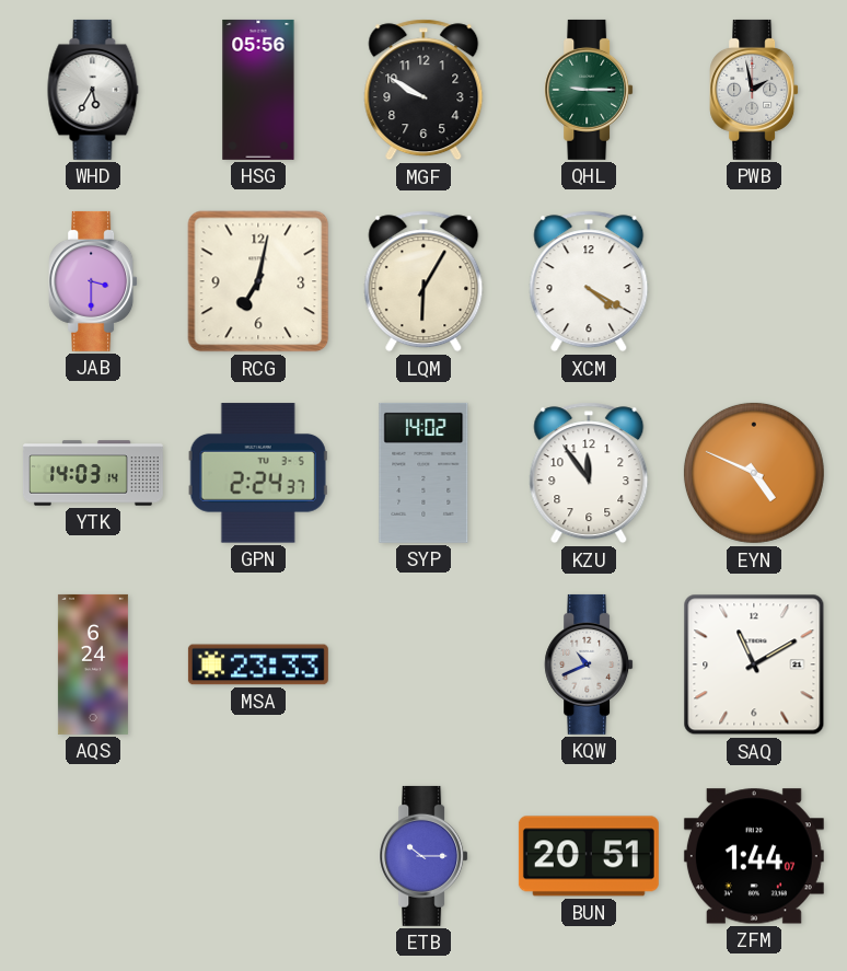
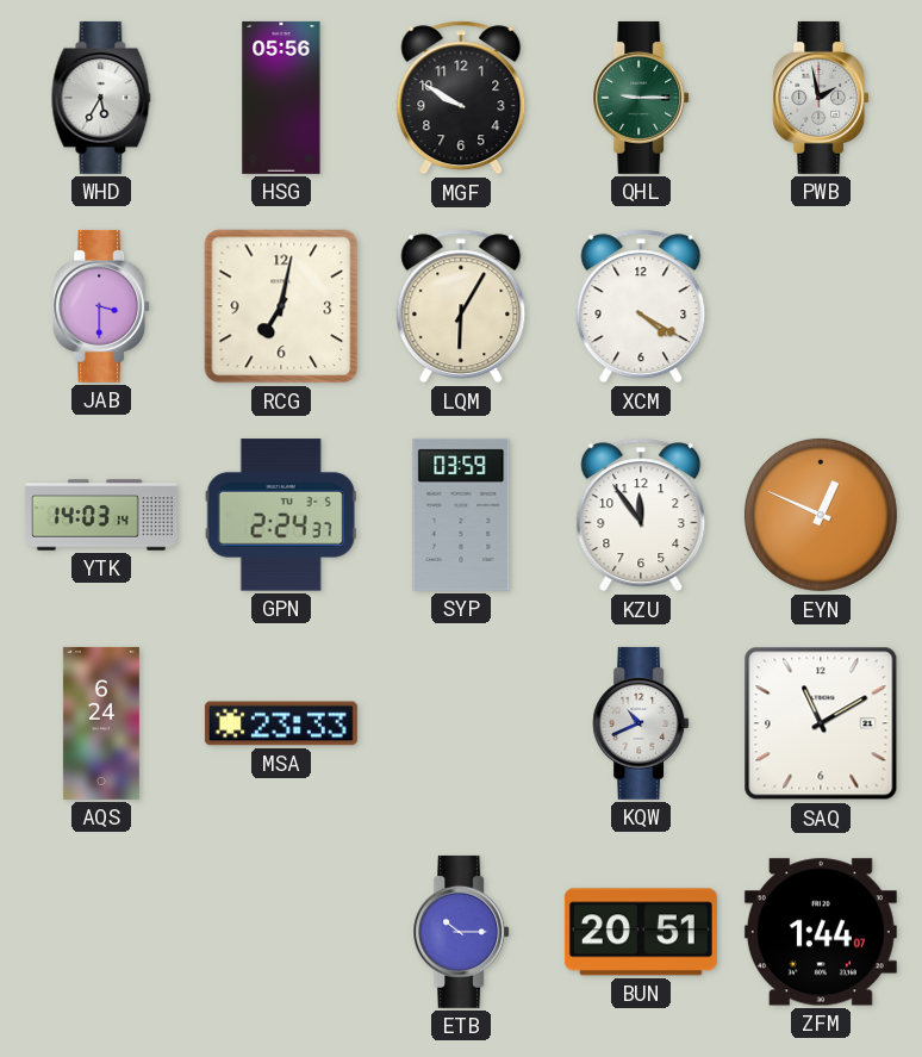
SYP: 14:02 -> 03:59
EYN: 4:49 -> 12:49
